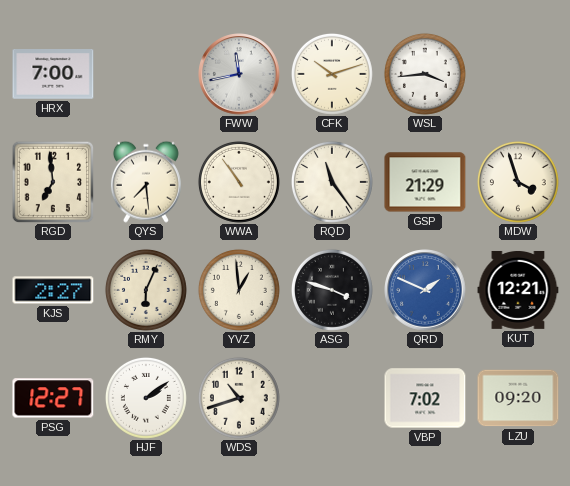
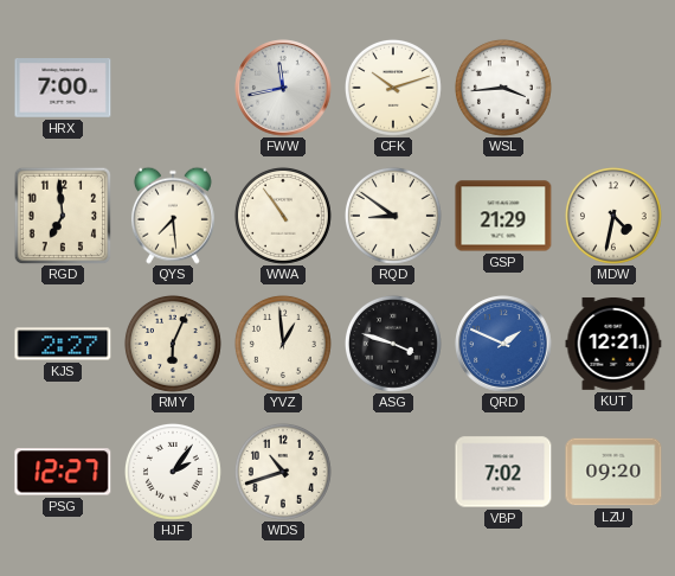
RQD: 11:24 -> 8:51
MDW: 3:57 -> 4:32
HJF: 2:09 -> 2:06
